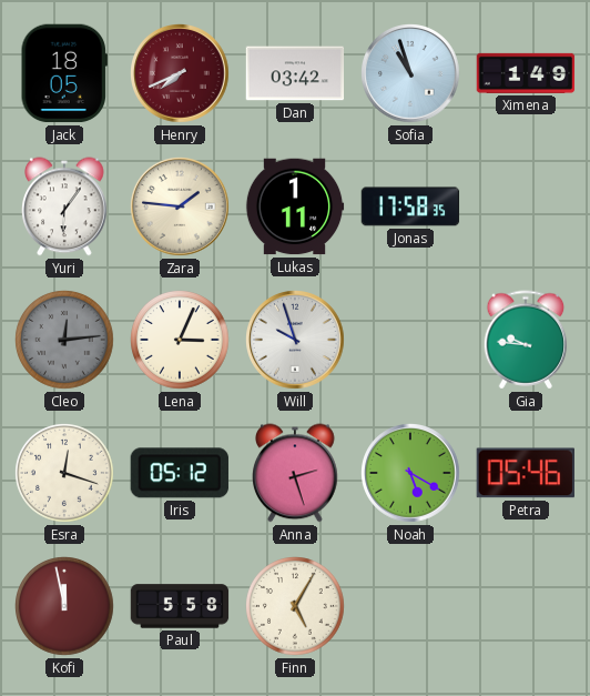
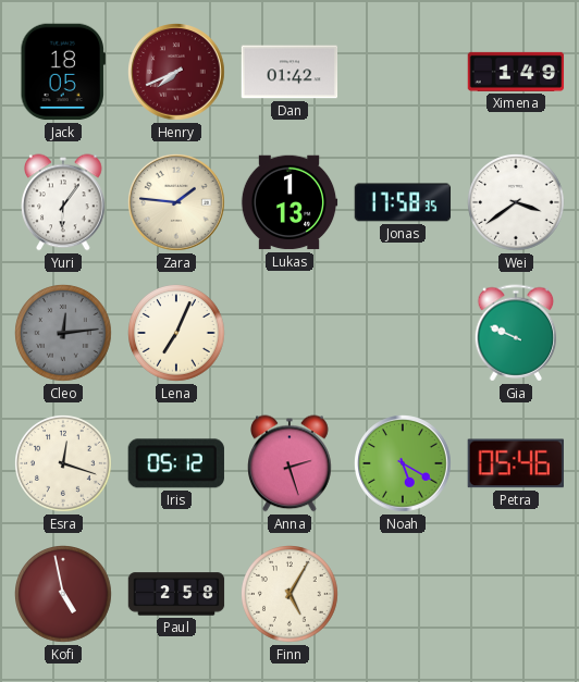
Dan: 03:42 -> 01:42
Sofia: 10:57 -> none
Lukas: 1:11 -> 1:13
Wei: none -> 3:39
Lena: 3:04 -> 7:04
Will: 9:57 -> none
Gia: 9:46 -> 9:49
Kofi: 11:58 -> 4:58
Paul: 5:58 -> 2:58
